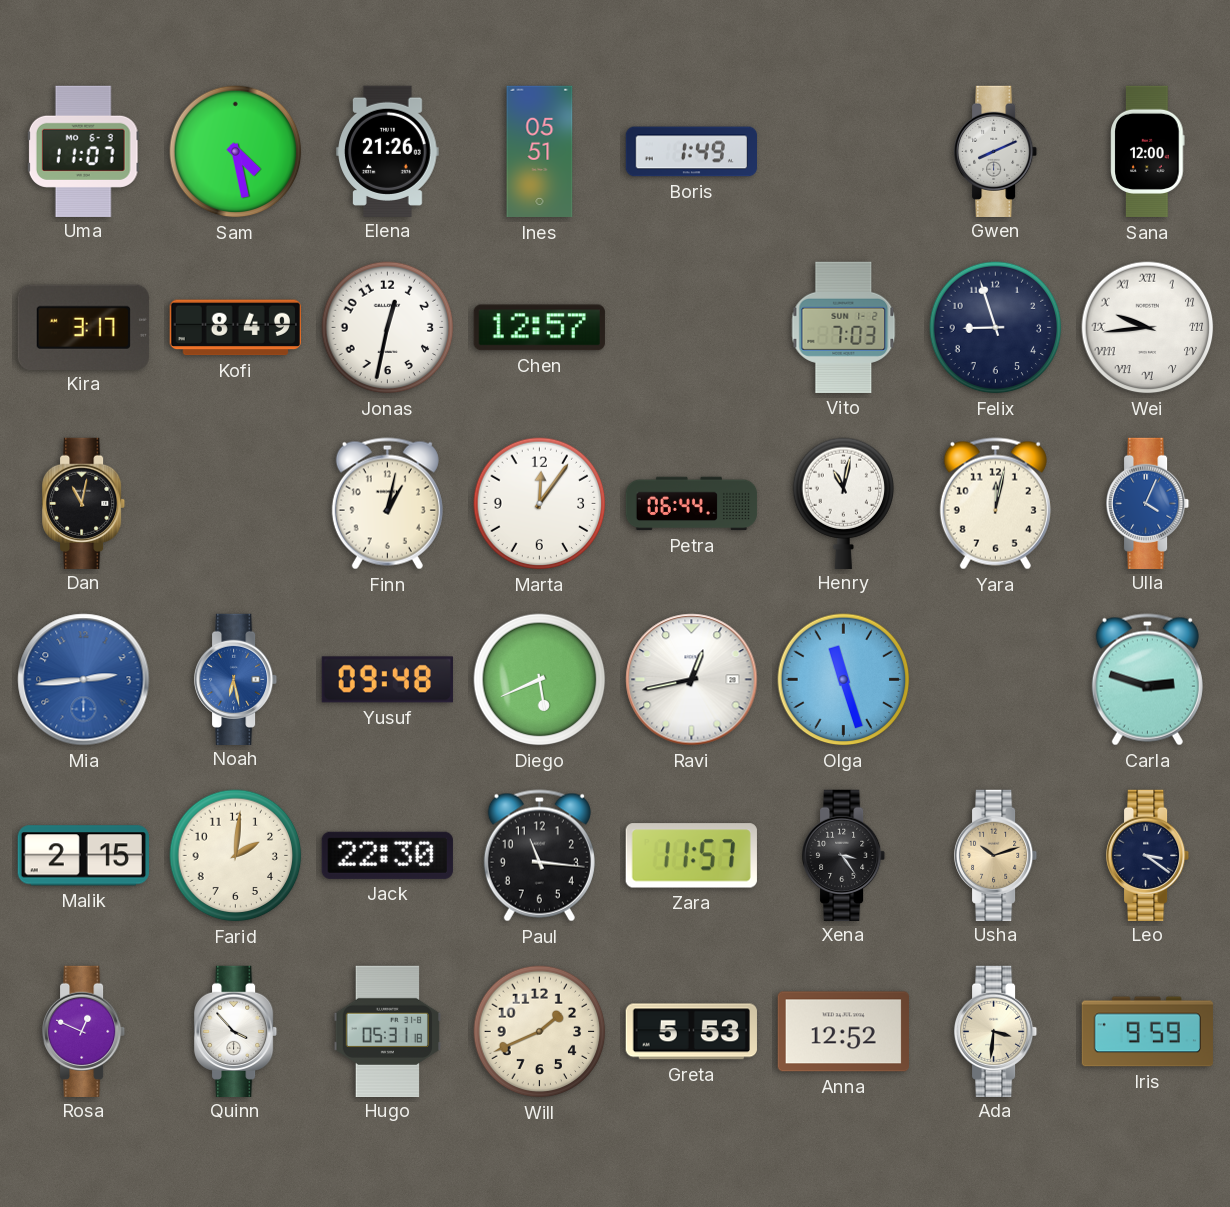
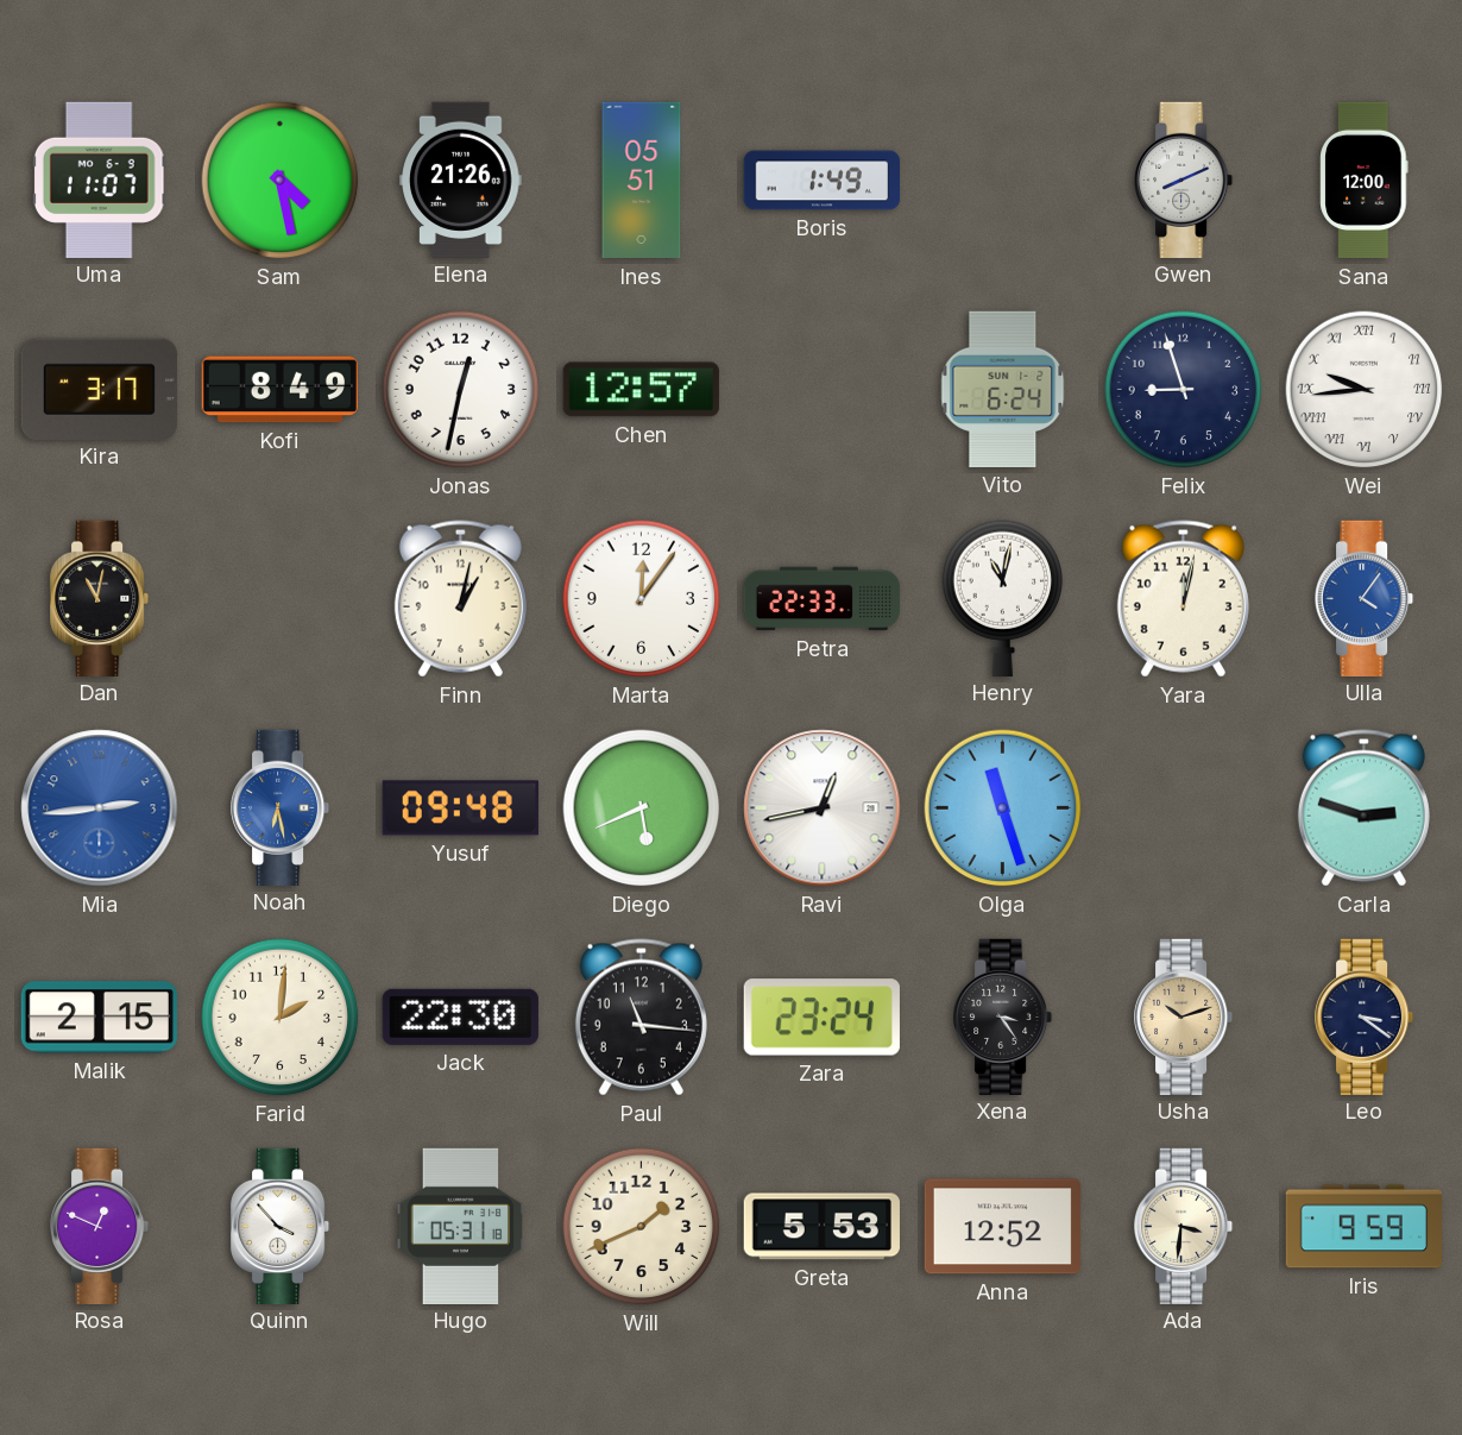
Vito: 7:03 -> 6:24
Petra: 06:44 -> 22:33
Ulla: 4:04 -> 4:06
Zara: 11:57 -> 23:24
